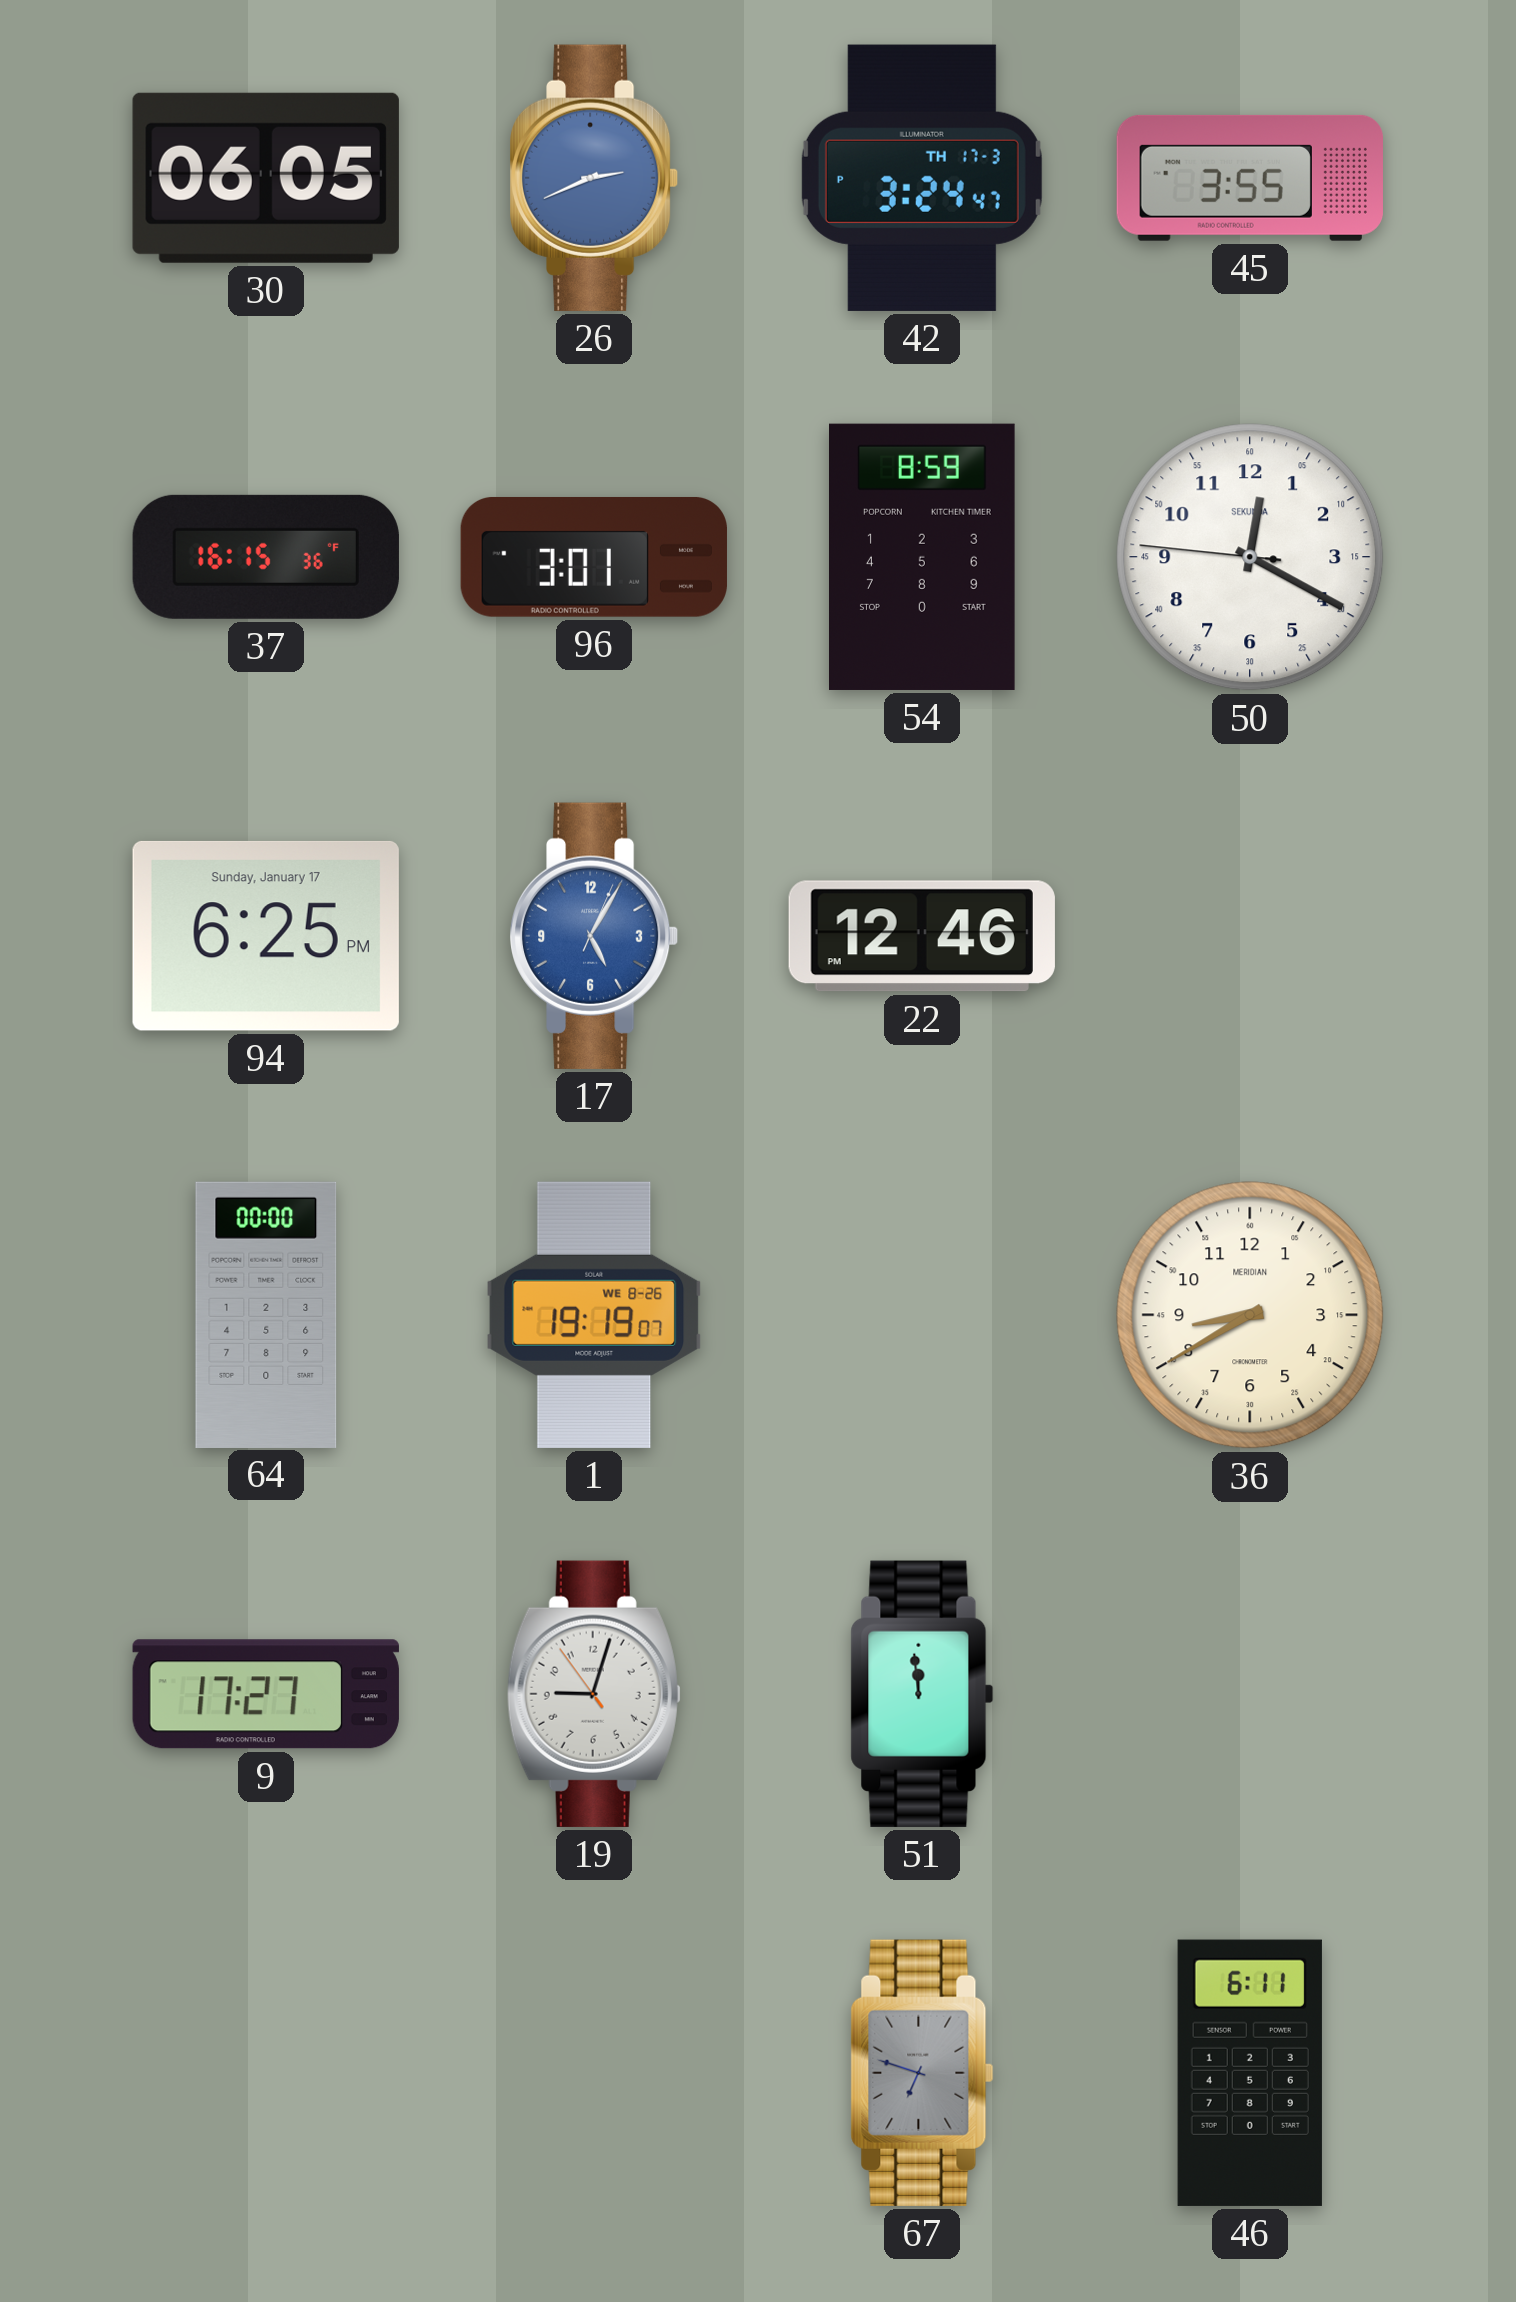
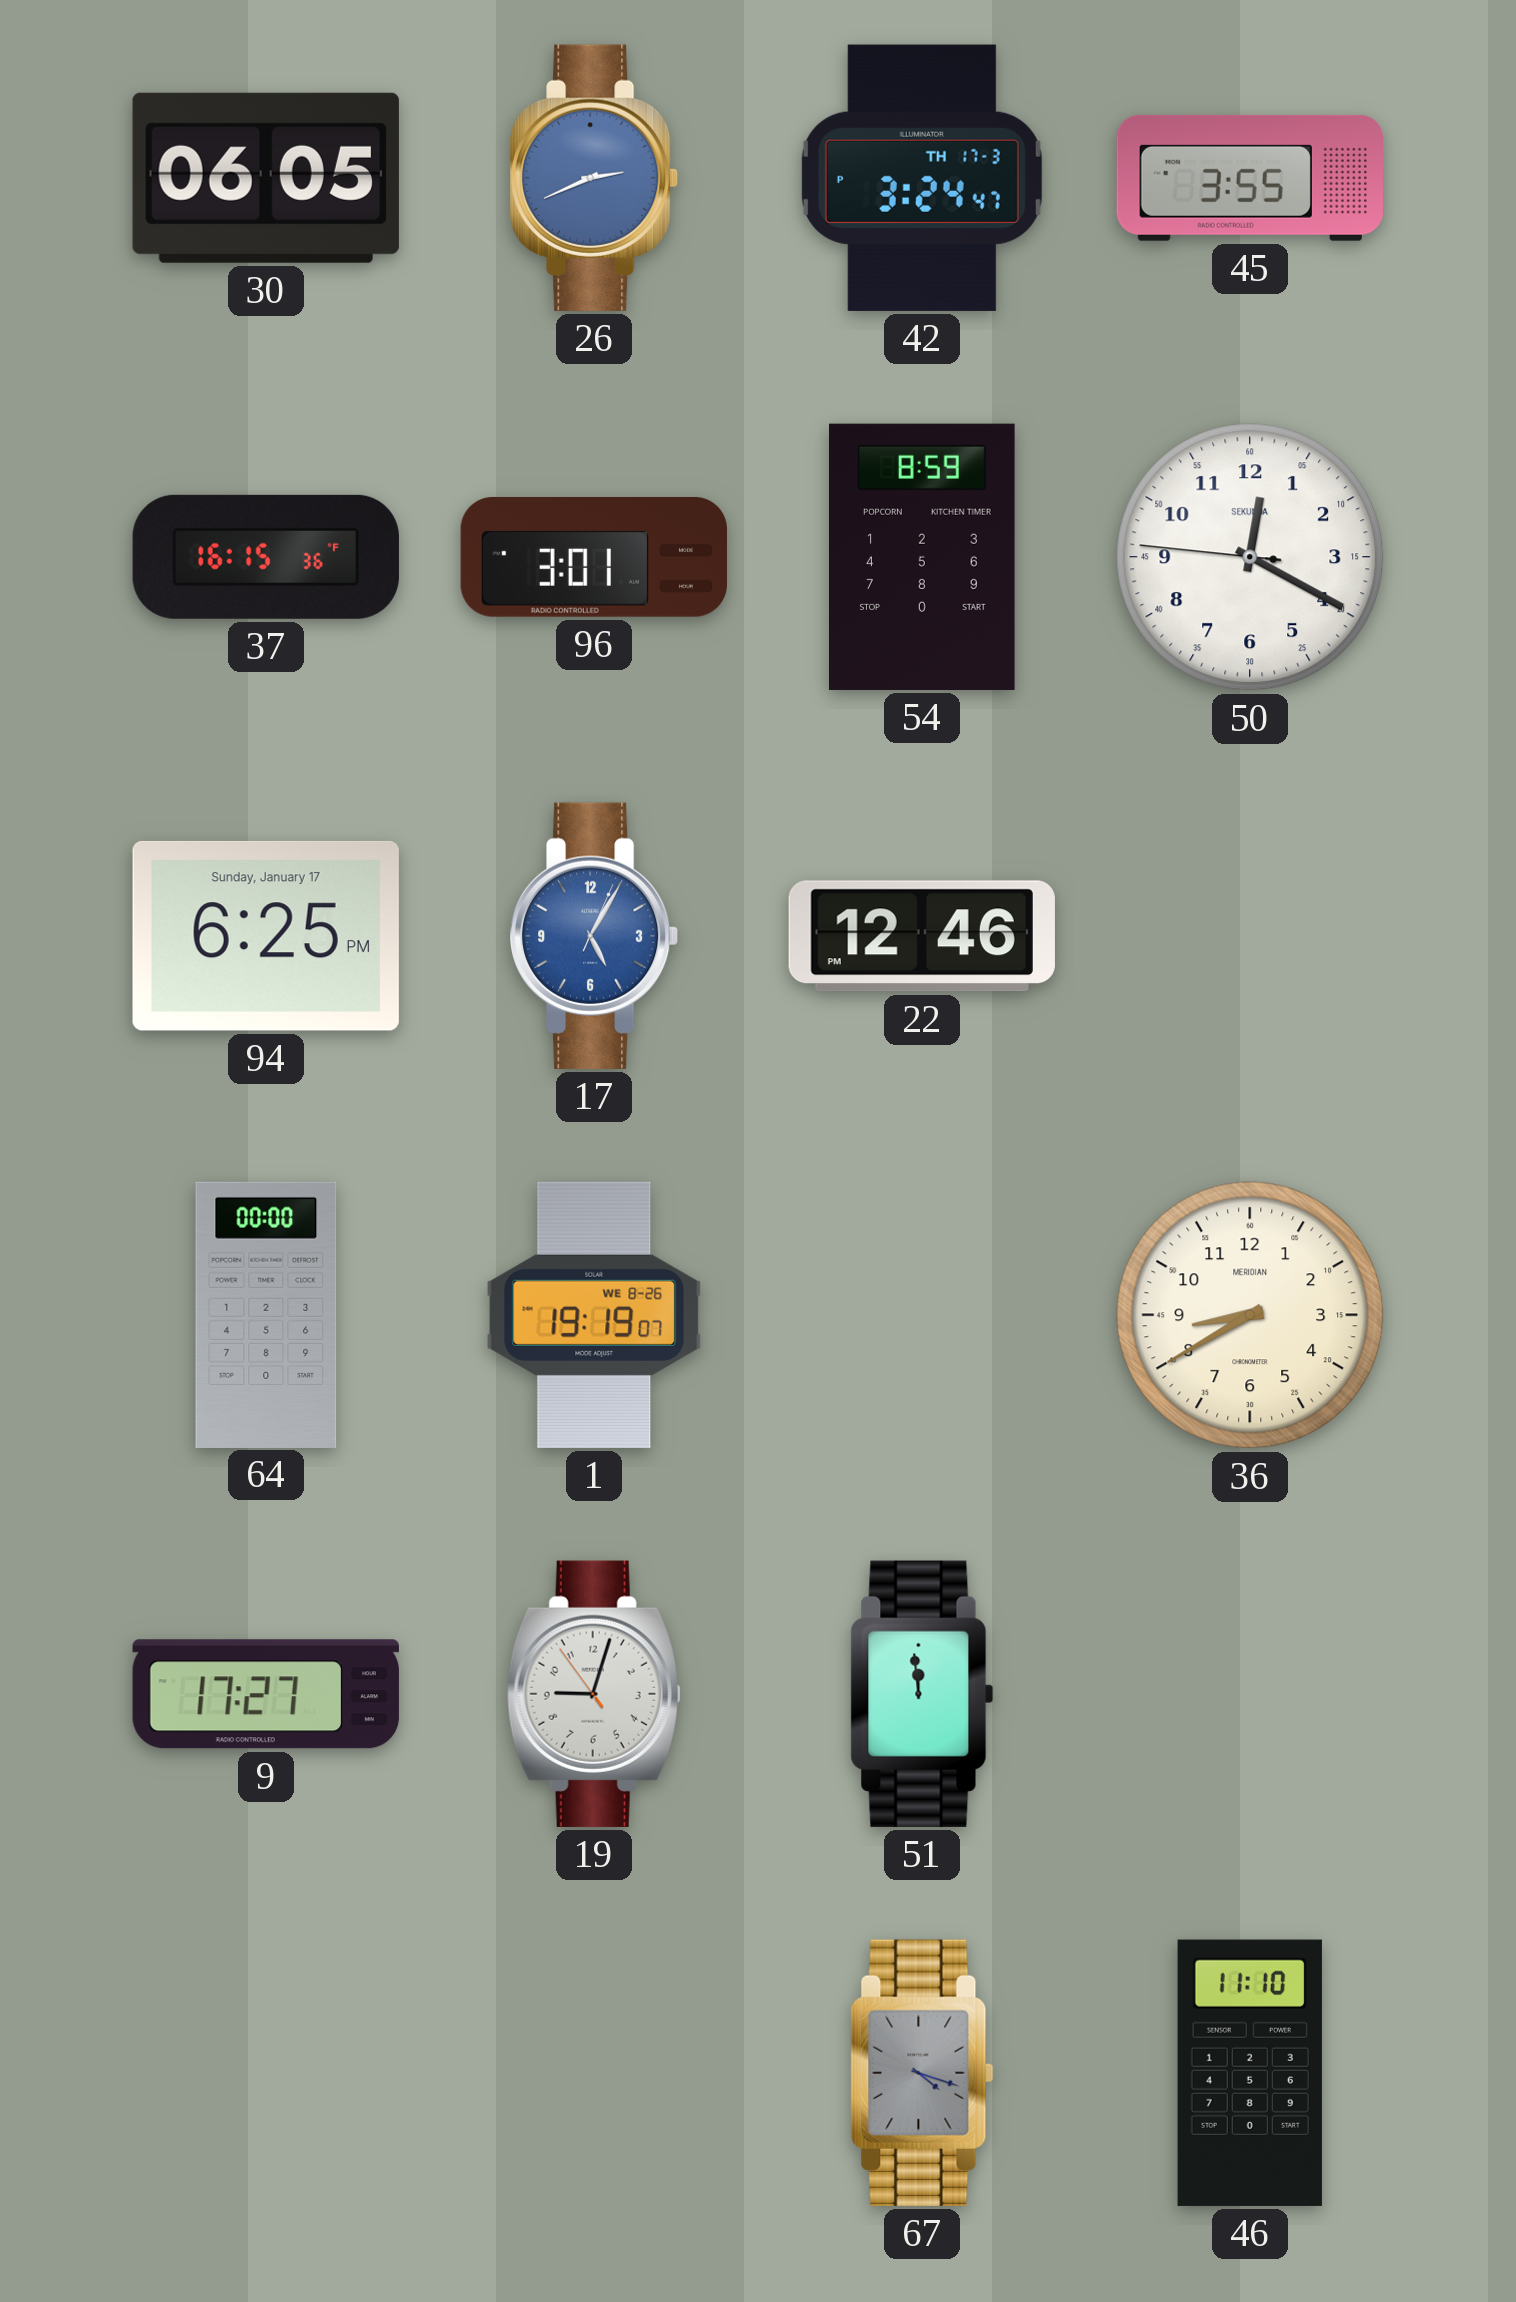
67: 6:48 -> 4:18
46: 6:11 -> 11:10
